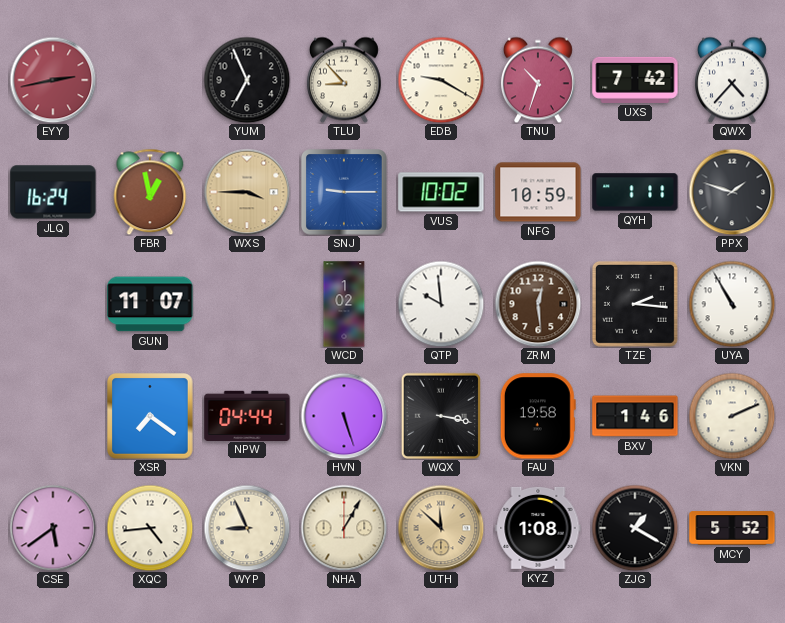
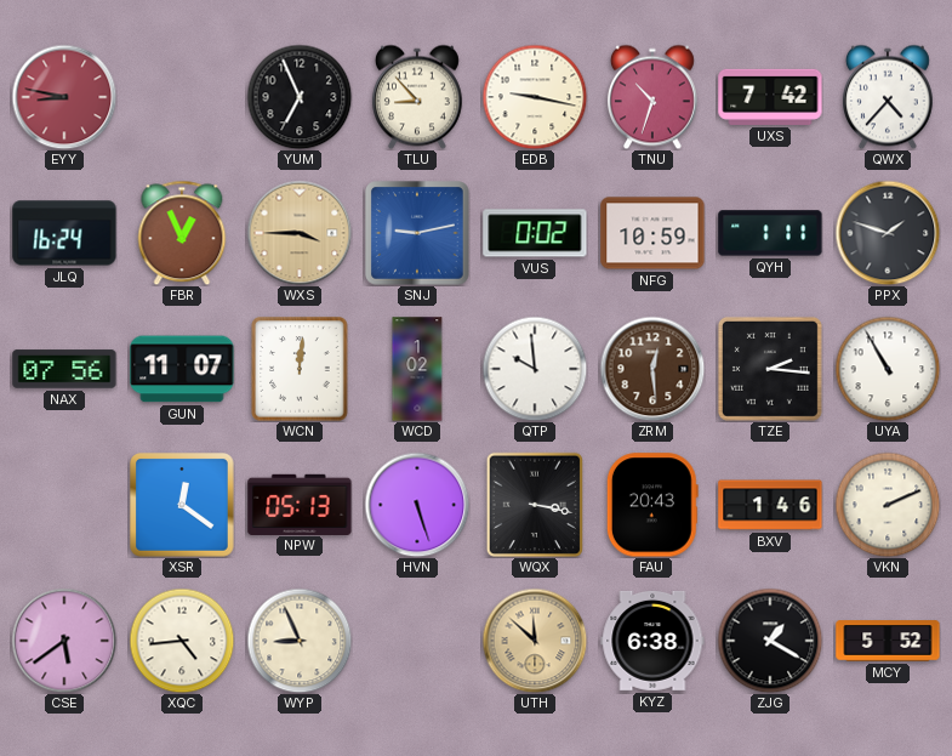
EYY: 2:43 -> 8:47
EDB: 9:20 -> 9:17
FBR: 12:58 -> 12:56
SNJ: 9:15 -> 9:13
VUS: 10:02 -> 0:02
NAX: none -> 07:56
WCN: none -> 12:01
XSR: 7:21 -> 12:21
NPW: 04:44 -> 05:13
FAU: 19:58 -> 20:43
NHA: 1:05 -> none
KYZ: 1:08 -> 6:38
